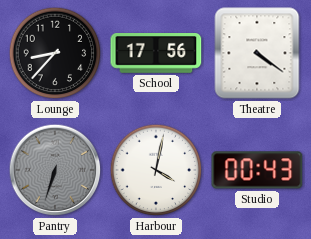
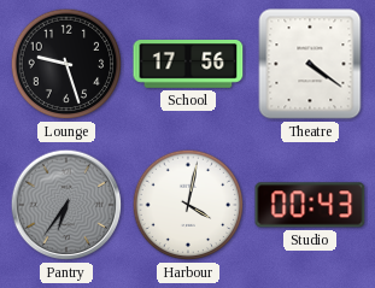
Lounge: 8:37 -> 9:27
Pantry: 6:33 -> 6:36
